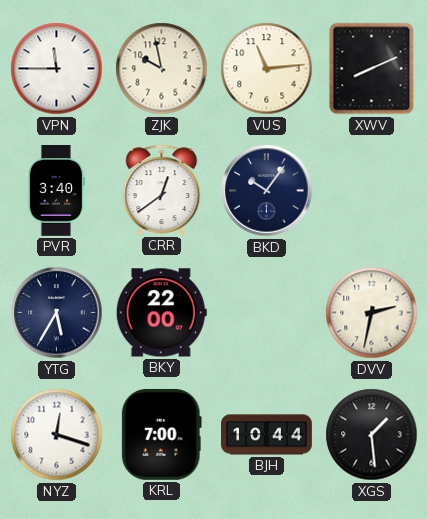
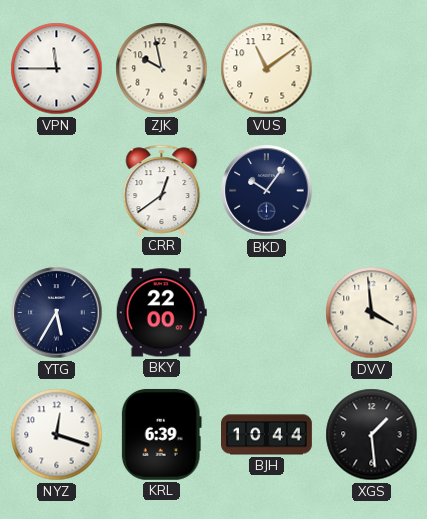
VUS: 11:14 -> 11:09
XWV: 8:11 -> none
PVR: 3:40 -> none
DVV: 2:32 -> 3:59
KRL: 7:00 -> 6:39
